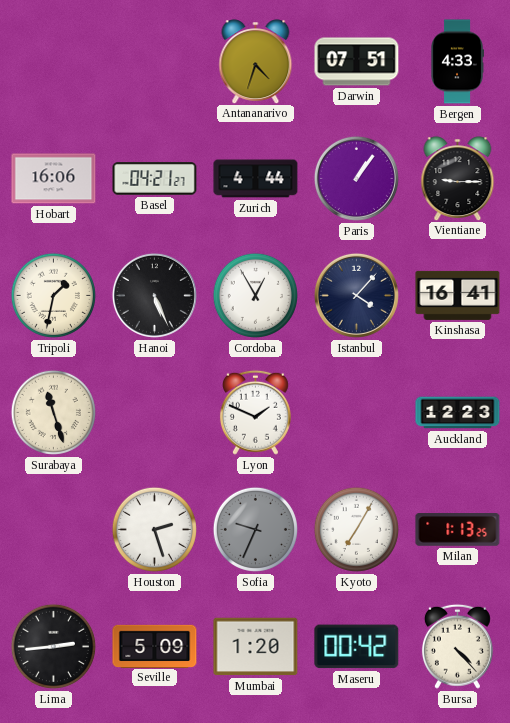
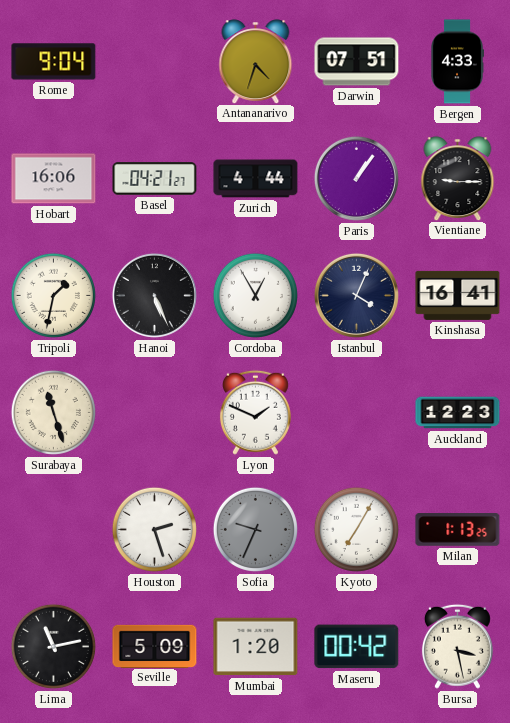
Rome: none -> 9:04
Istanbul: 4:07 -> 4:04
Lima: 2:44 -> 11:13
Bursa: 4:23 -> 3:28
